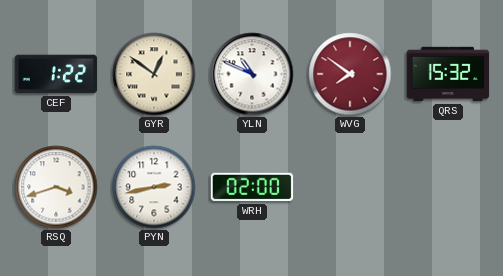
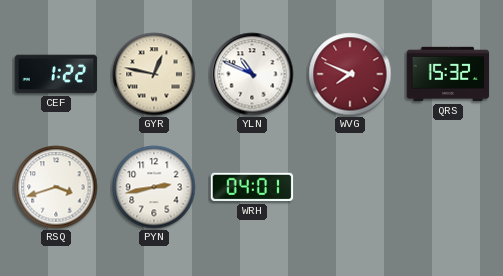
GYR: 12:51 -> 12:47
WVG: 7:51 -> 7:49
WRH: 02:00 -> 04:01
